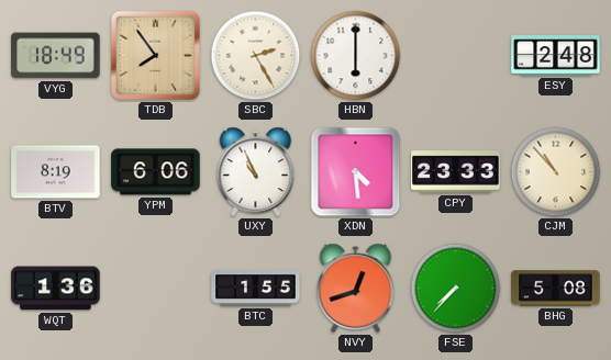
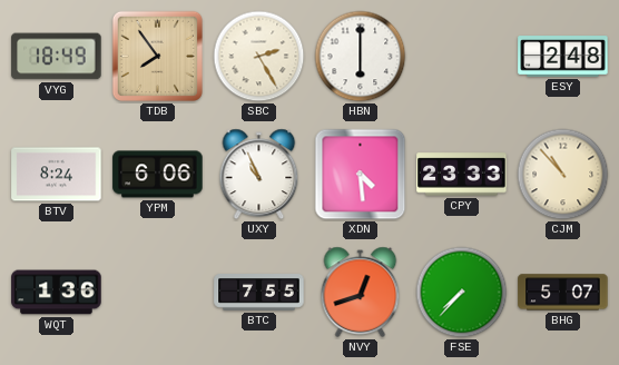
BTV: 8:19 -> 8:24
BTC: 1:55 -> 7:55
BHG: 5:08 -> 5:07
